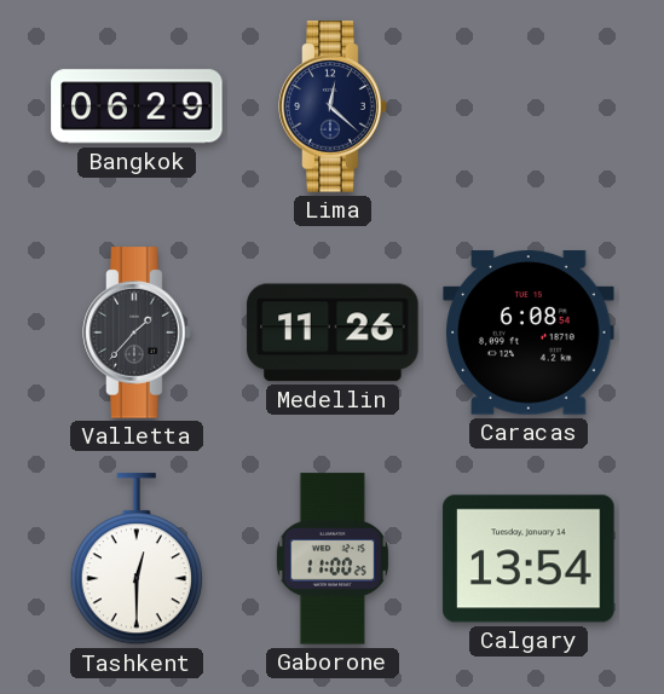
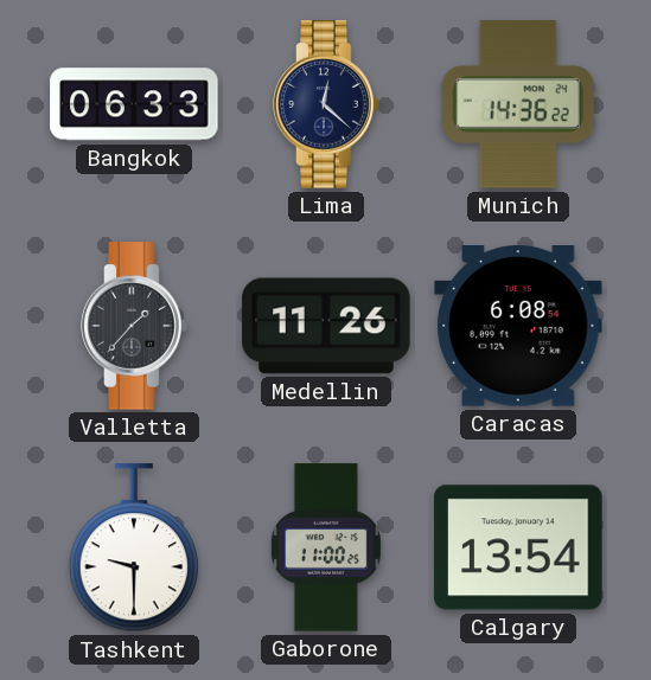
Bangkok: 06:29 -> 06:33
Munich: none -> 14:36
Tashkent: 12:30 -> 9:30
